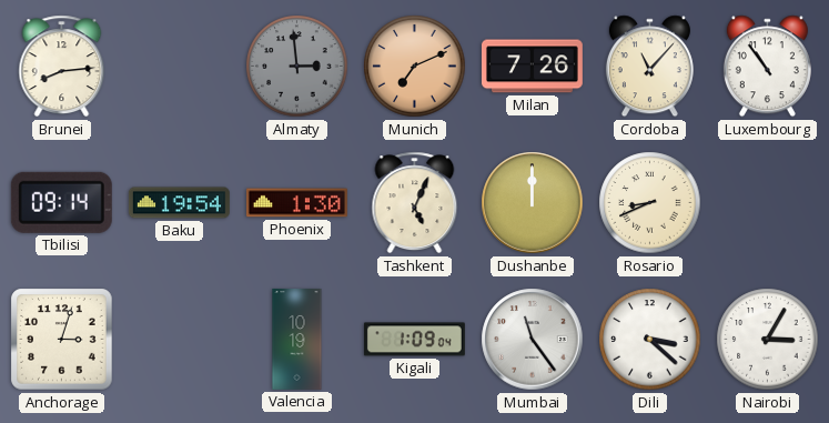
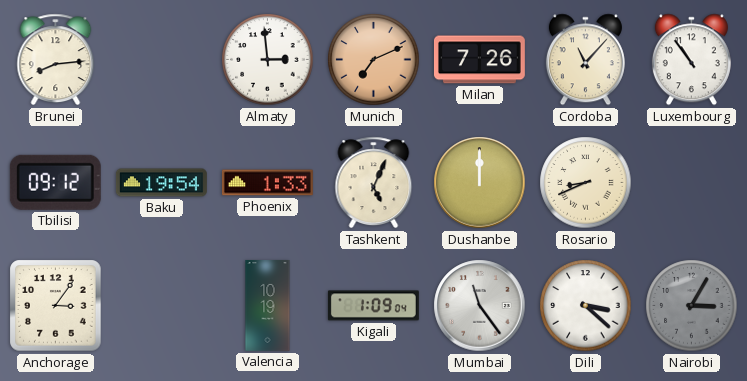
Almaty dial: grey -> white
Tbilisi: 09:14 -> 09:12
Phoenix: 1:30 -> 1:33
Anchorage: 3:03 -> 3:06
Nairobi dial: white -> grey
